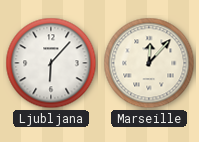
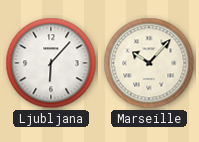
Marseille: 12:07 -> 10:07
